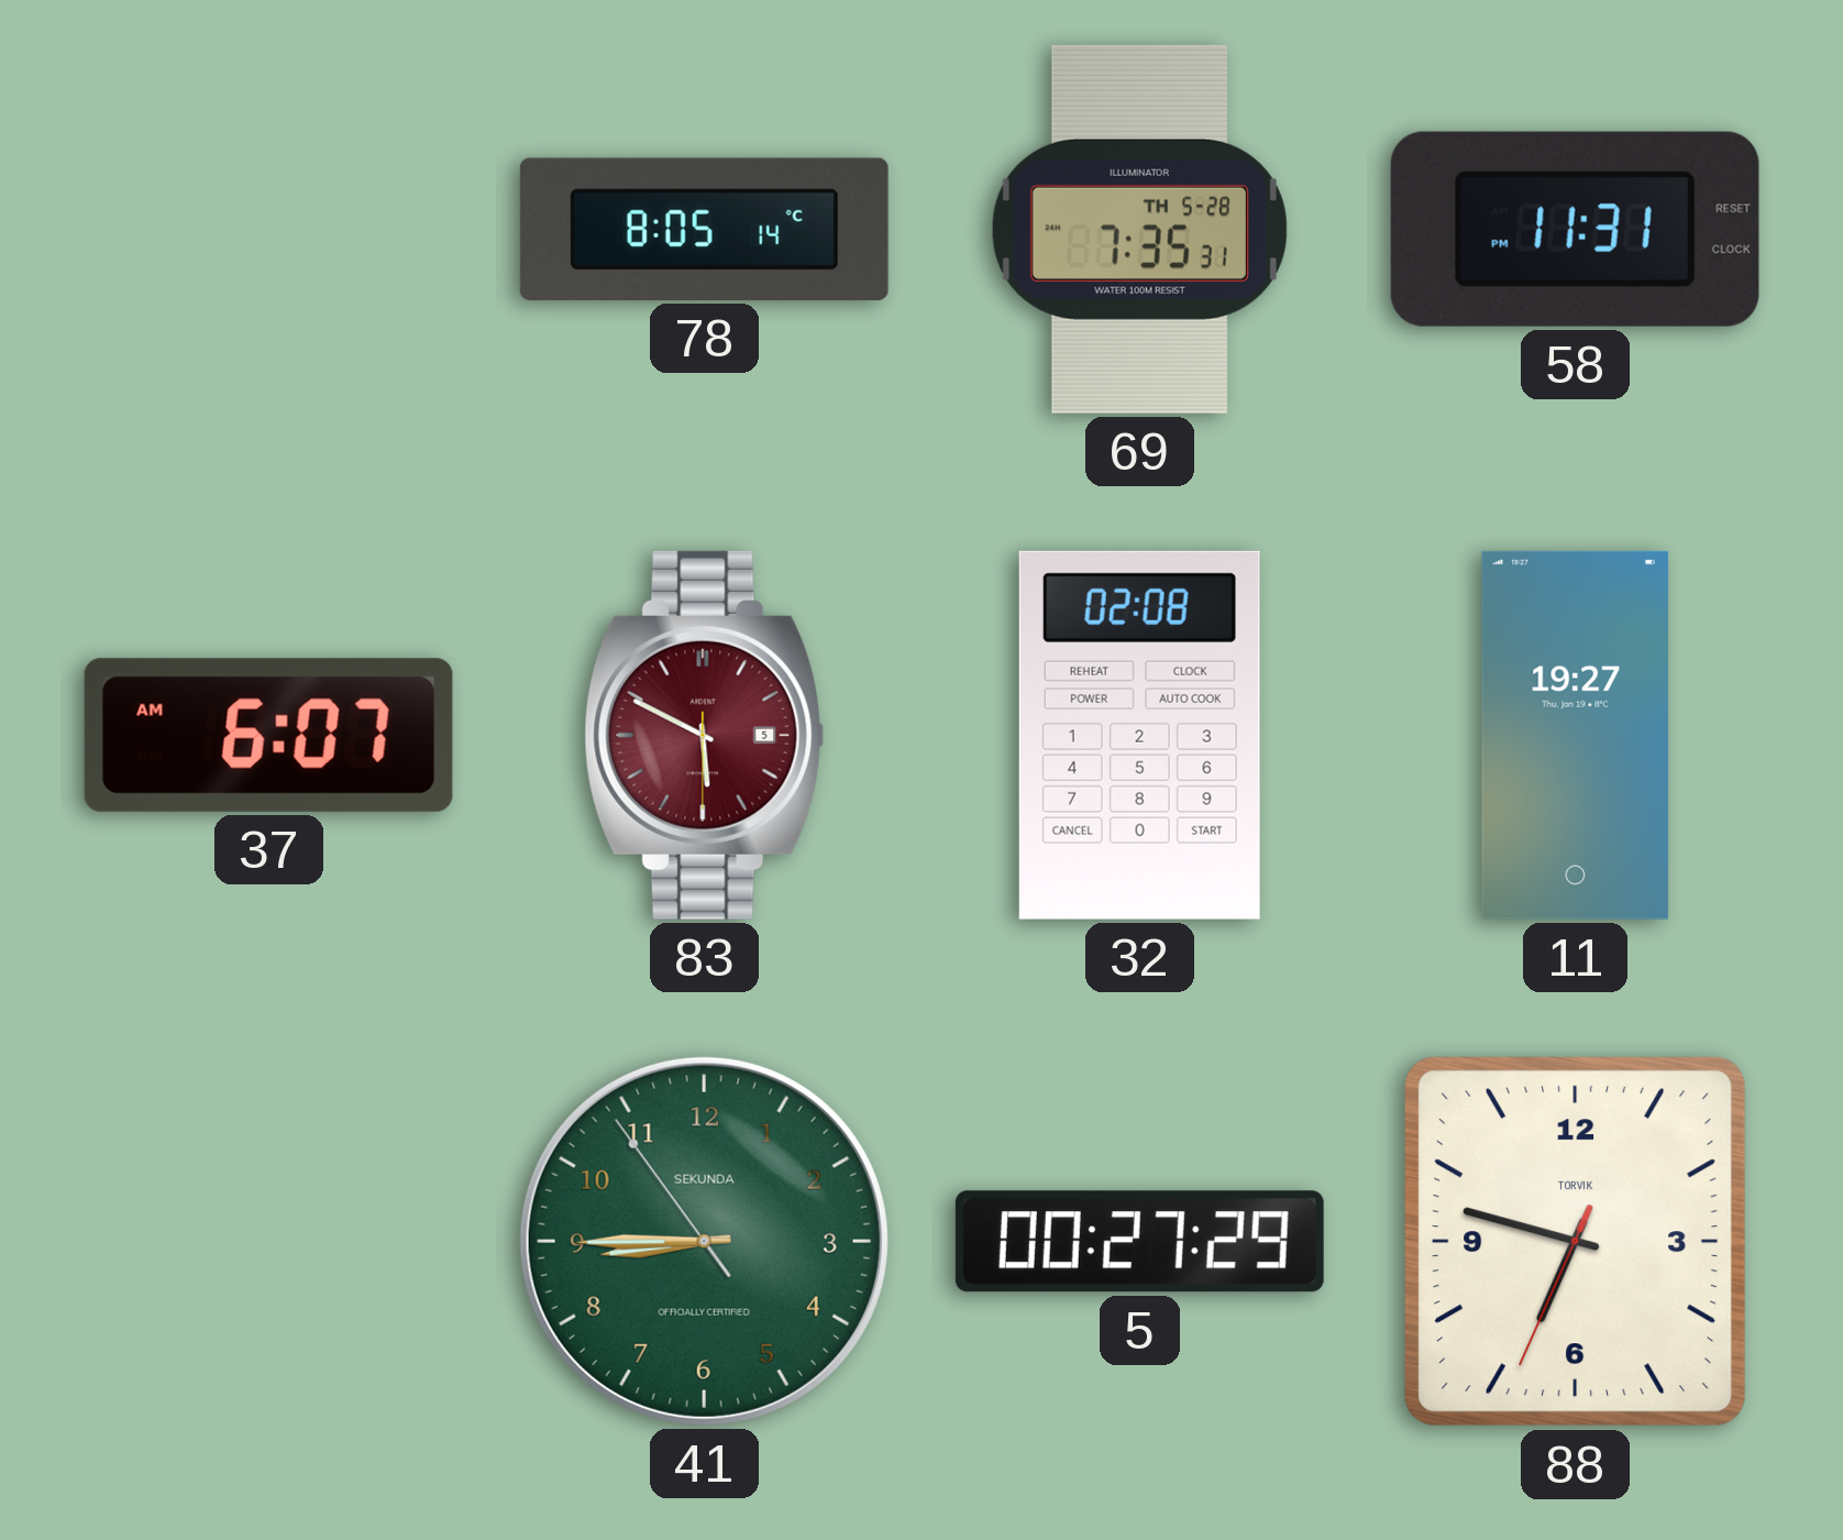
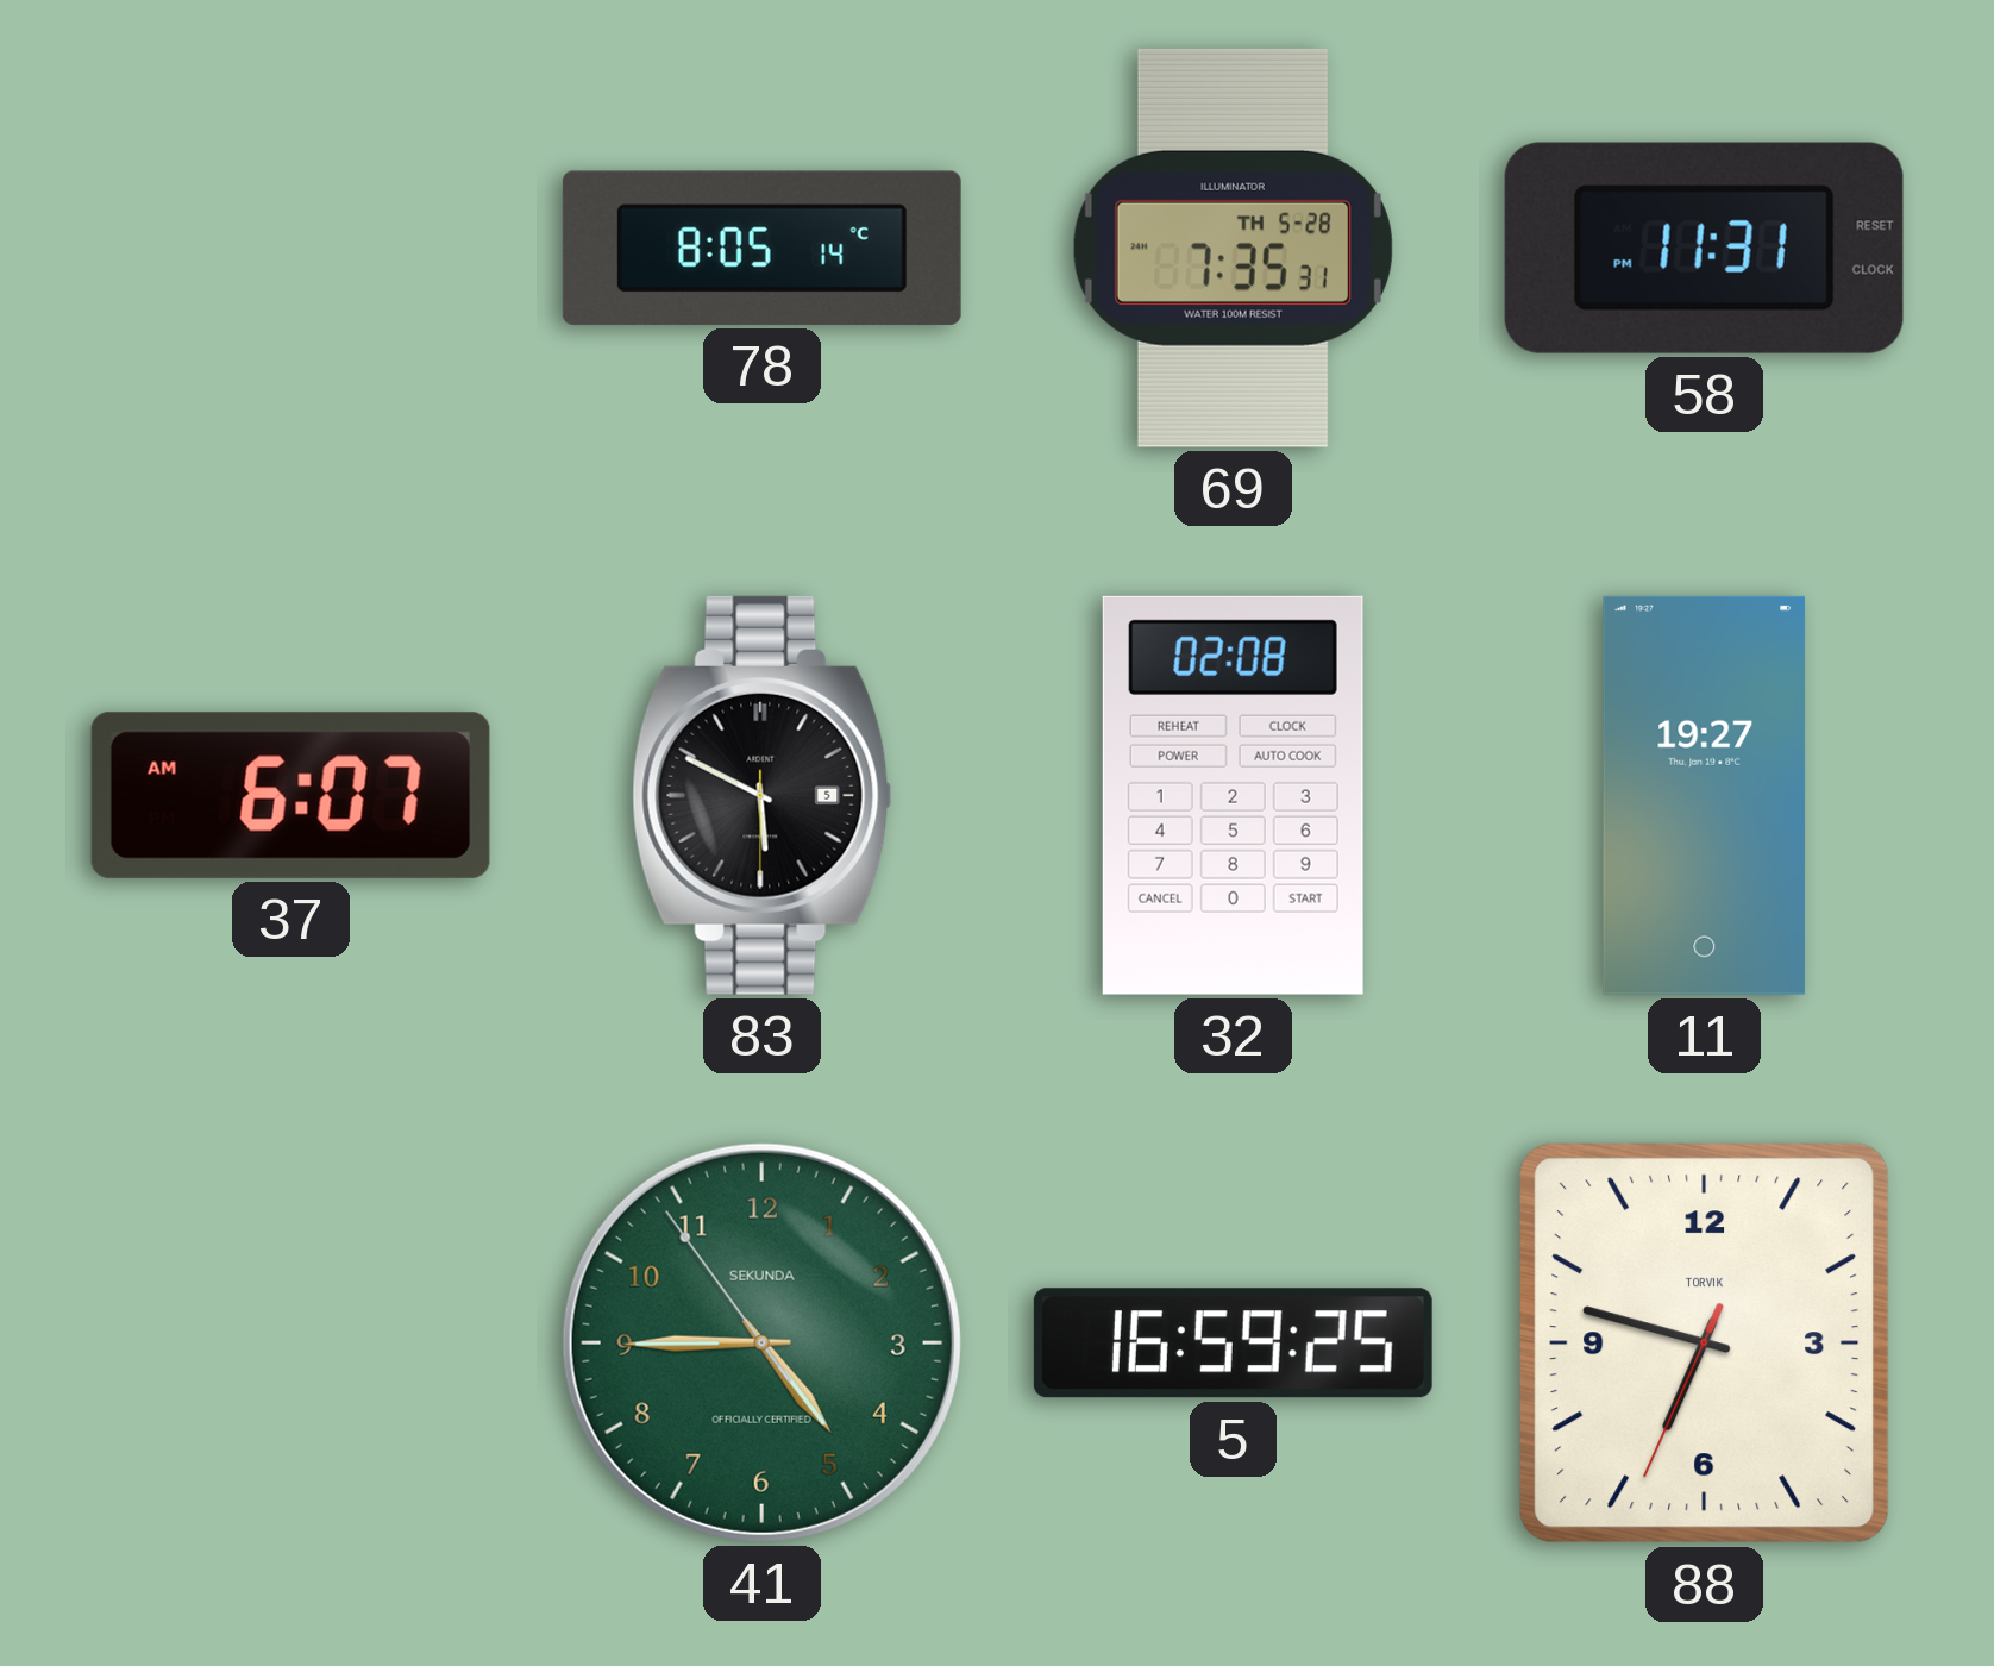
83 dial: burgundy -> black
41: 8:44 -> 4:44
5: 00:27 -> 16:59
